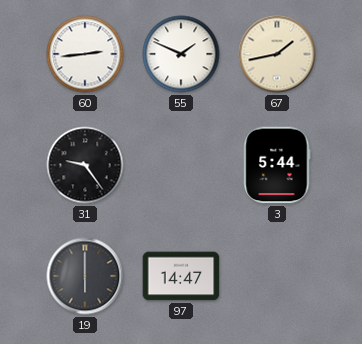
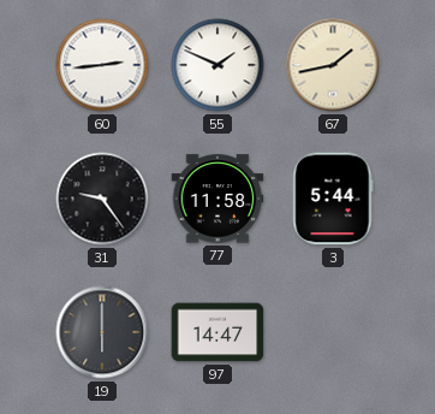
77: none -> 11:58
